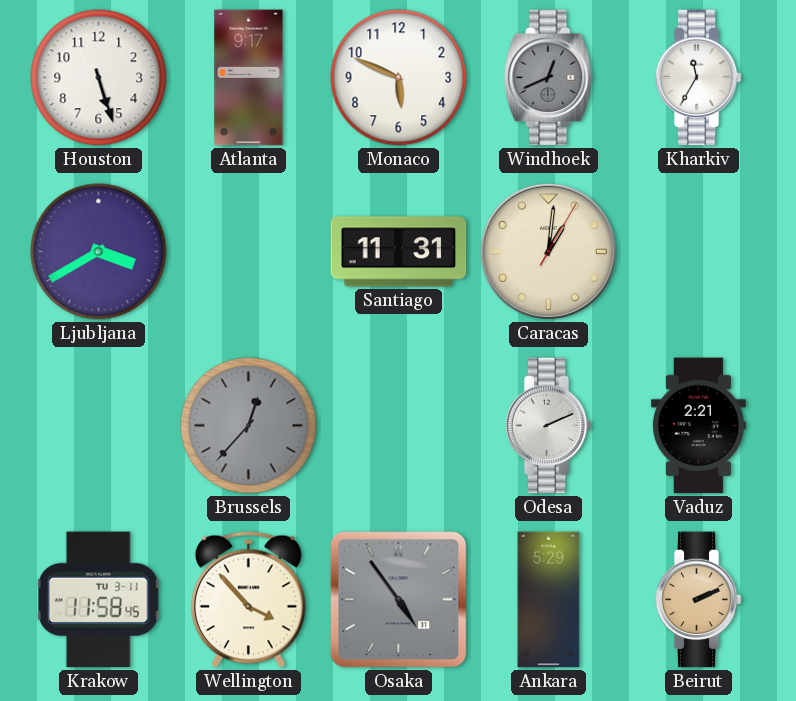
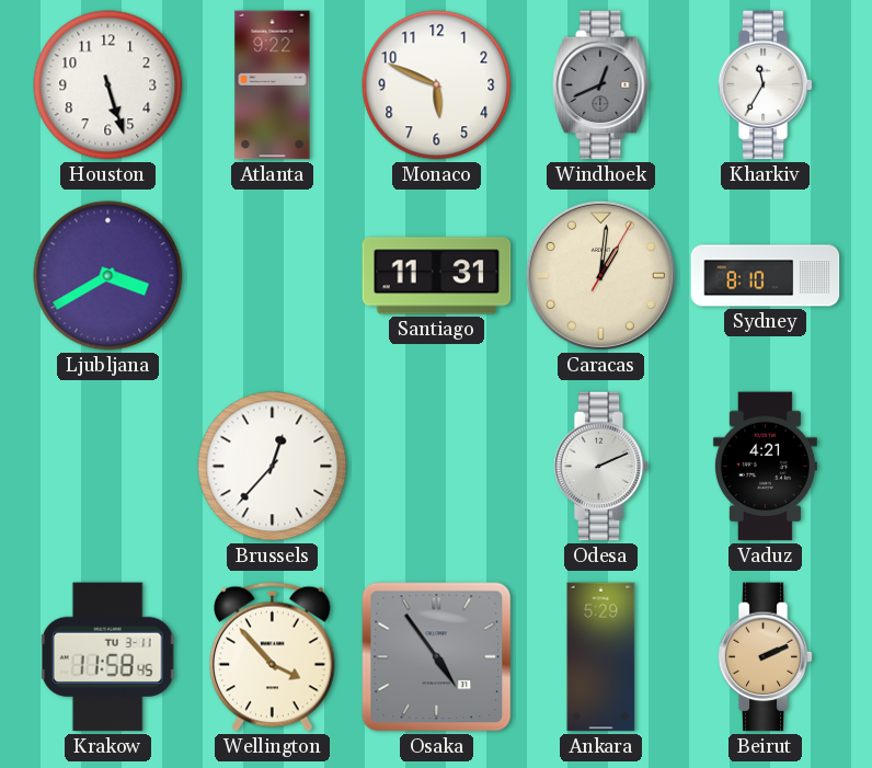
Atlanta: 9:17 -> 9:22
Sydney: none -> 8:10
Brussels dial: grey -> white
Vaduz: 2:21 -> 4:21
